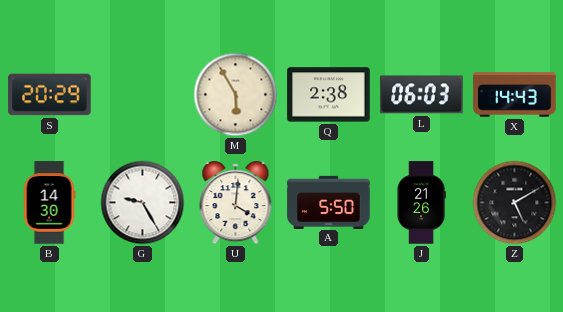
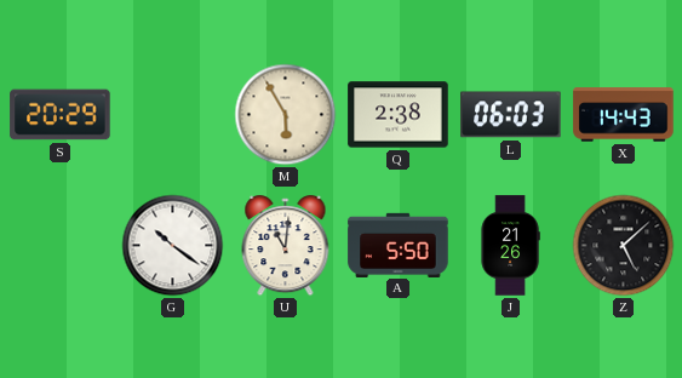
B: 14:30 -> none
G: 9:25 -> 10:21
U: 4:01 -> 11:01
Z: 5:10 -> 5:08
